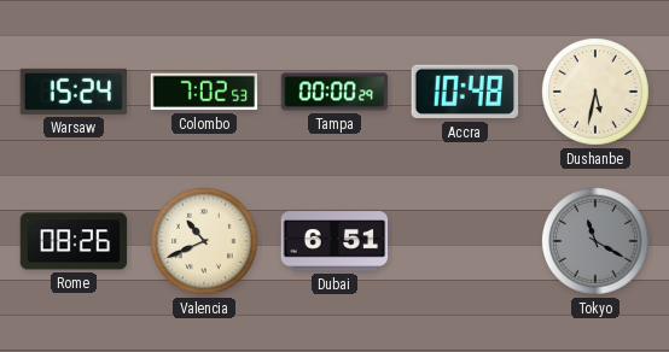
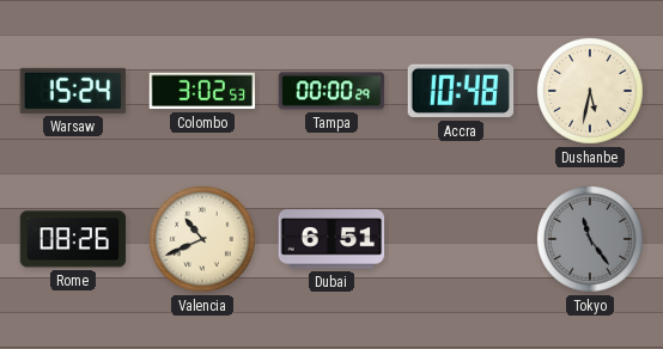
Colombo: 7:02 -> 3:02
Tokyo: 11:20 -> 11:24
